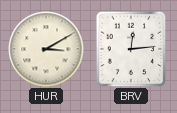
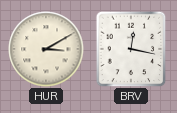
BRV: 12:14 -> 12:17
